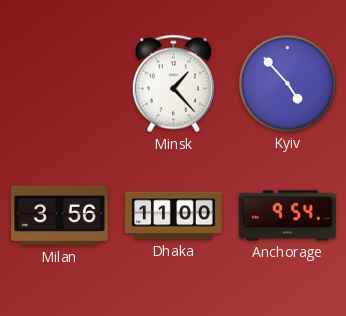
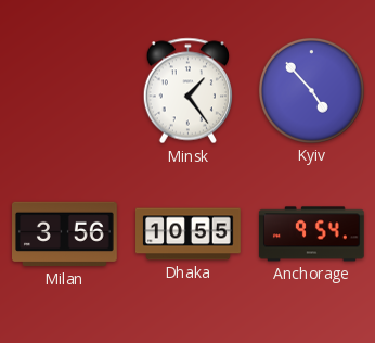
Minsk: 1:23 -> 1:24
Dhaka: 11:00 -> 10:55
